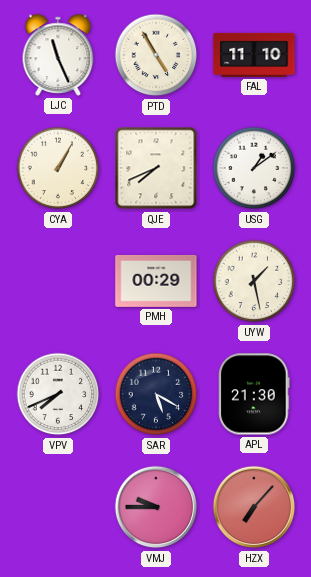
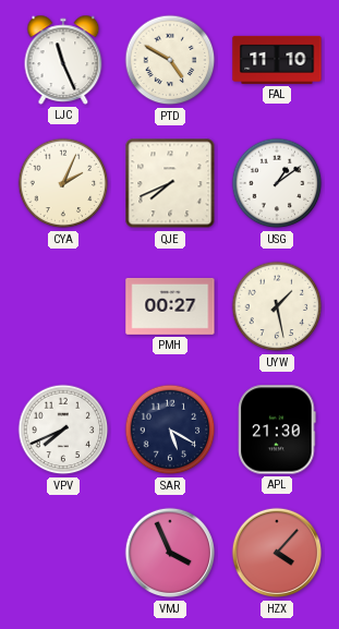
PTD: 4:55 -> 4:50
CYA: 1:05 -> 2:04
PMH: 00:29 -> 00:27
VMJ: 9:45 -> 3:56
HZX: 7:07 -> 4:07
